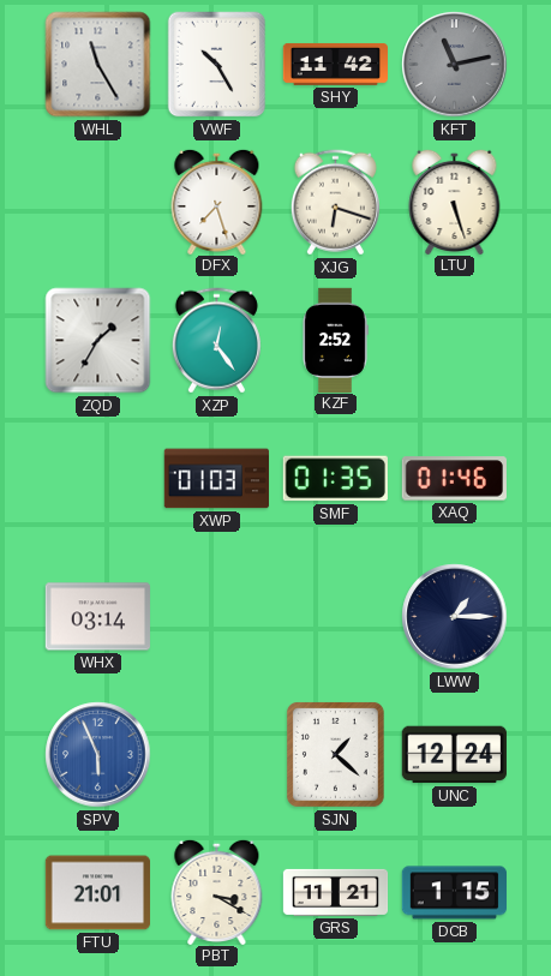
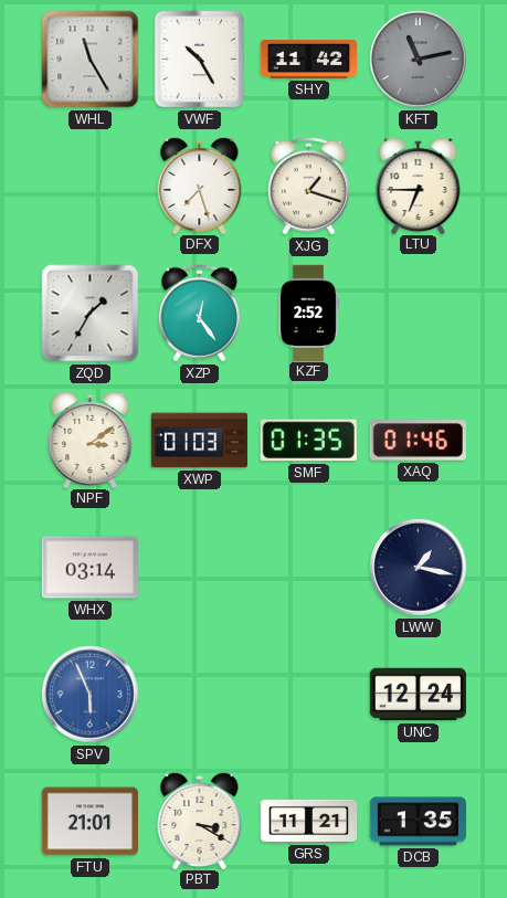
XJG: 6:18 -> 1:18
LTU: 5:27 -> 6:45
NPF: none -> 3:09
LWW: 1:15 -> 1:17
SJN: 1:22 -> none
DCB: 1:15 -> 1:35
